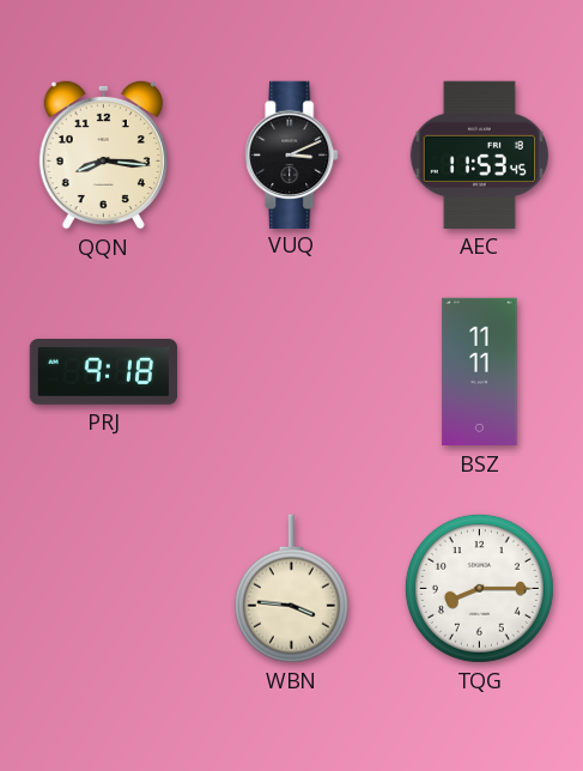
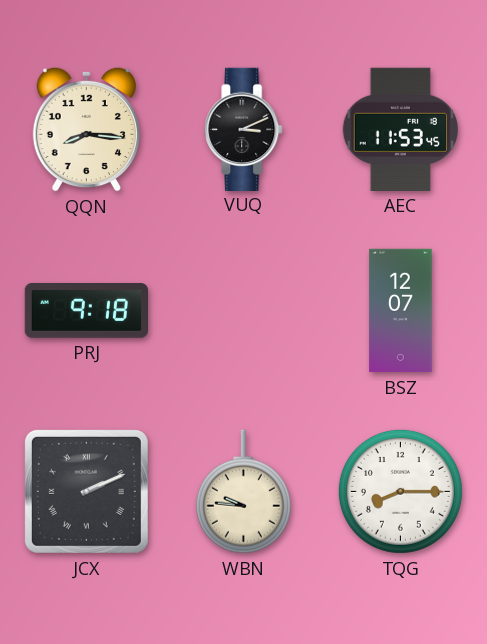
BSZ: 11:11 -> 12:07
JCX: none -> 2:11
WBN: 3:46 -> 9:46
